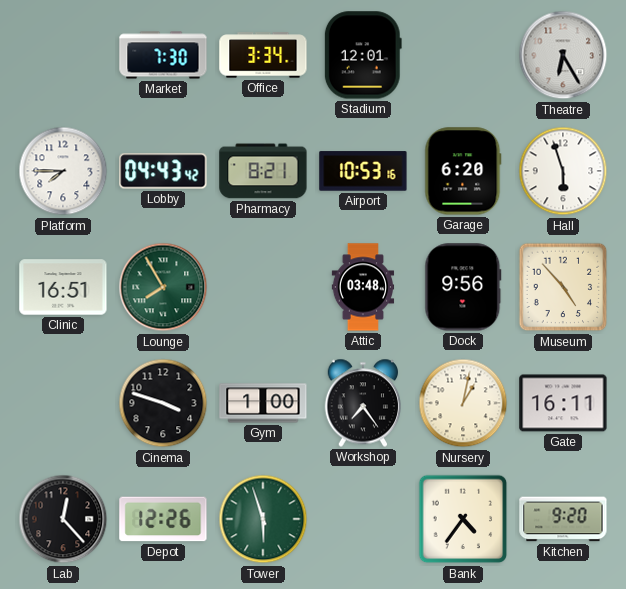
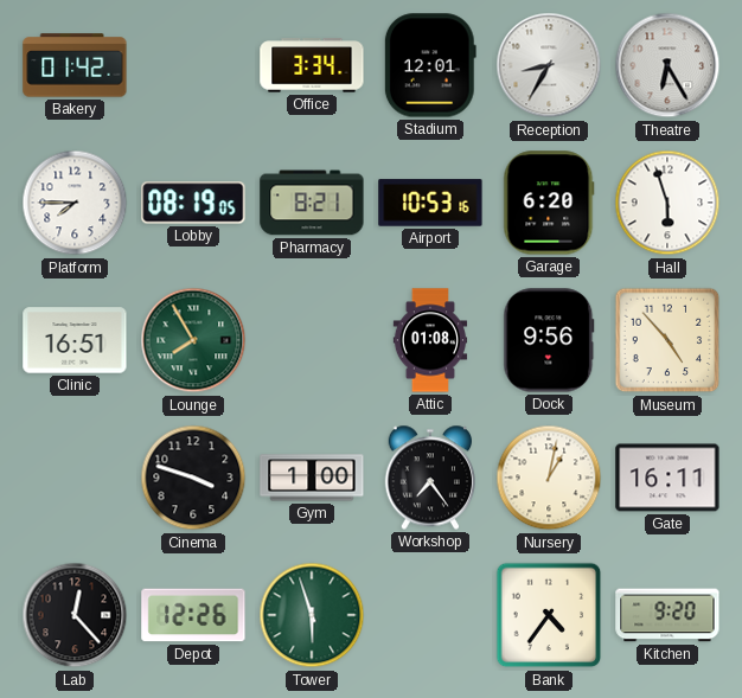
Bakery: none -> 01:42
Market: 7:30 -> none
Reception: none -> 8:35
Lobby: 04:43 -> 08:19
Attic: 03:48 -> 01:08
